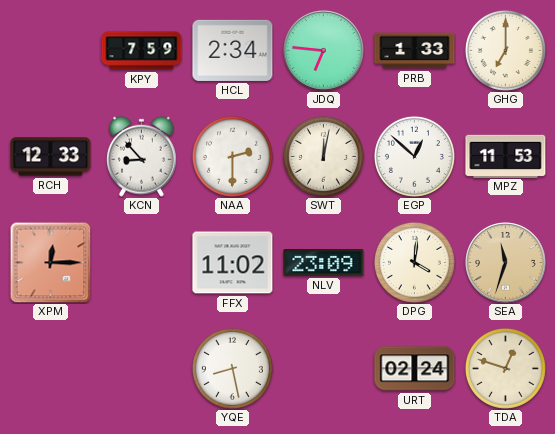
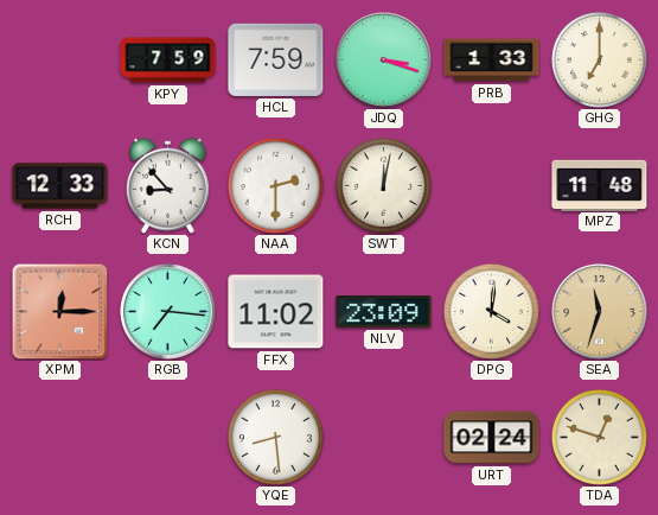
HCL: 2:34 -> 7:59
JDQ: 6:46 -> 3:18
EGP: 12:52 -> none
MPZ: 11:53 -> 11:48
RGB: none -> 7:16
YQE: 8:28 -> 8:29
